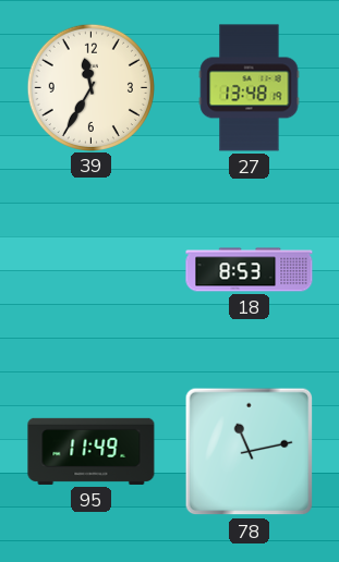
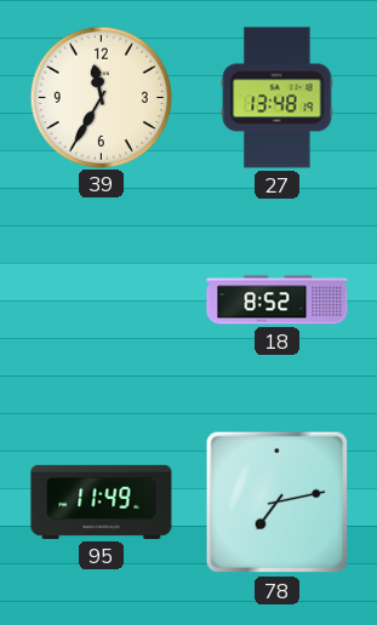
18: 8:53 -> 8:52
78: 11:13 -> 7:13
